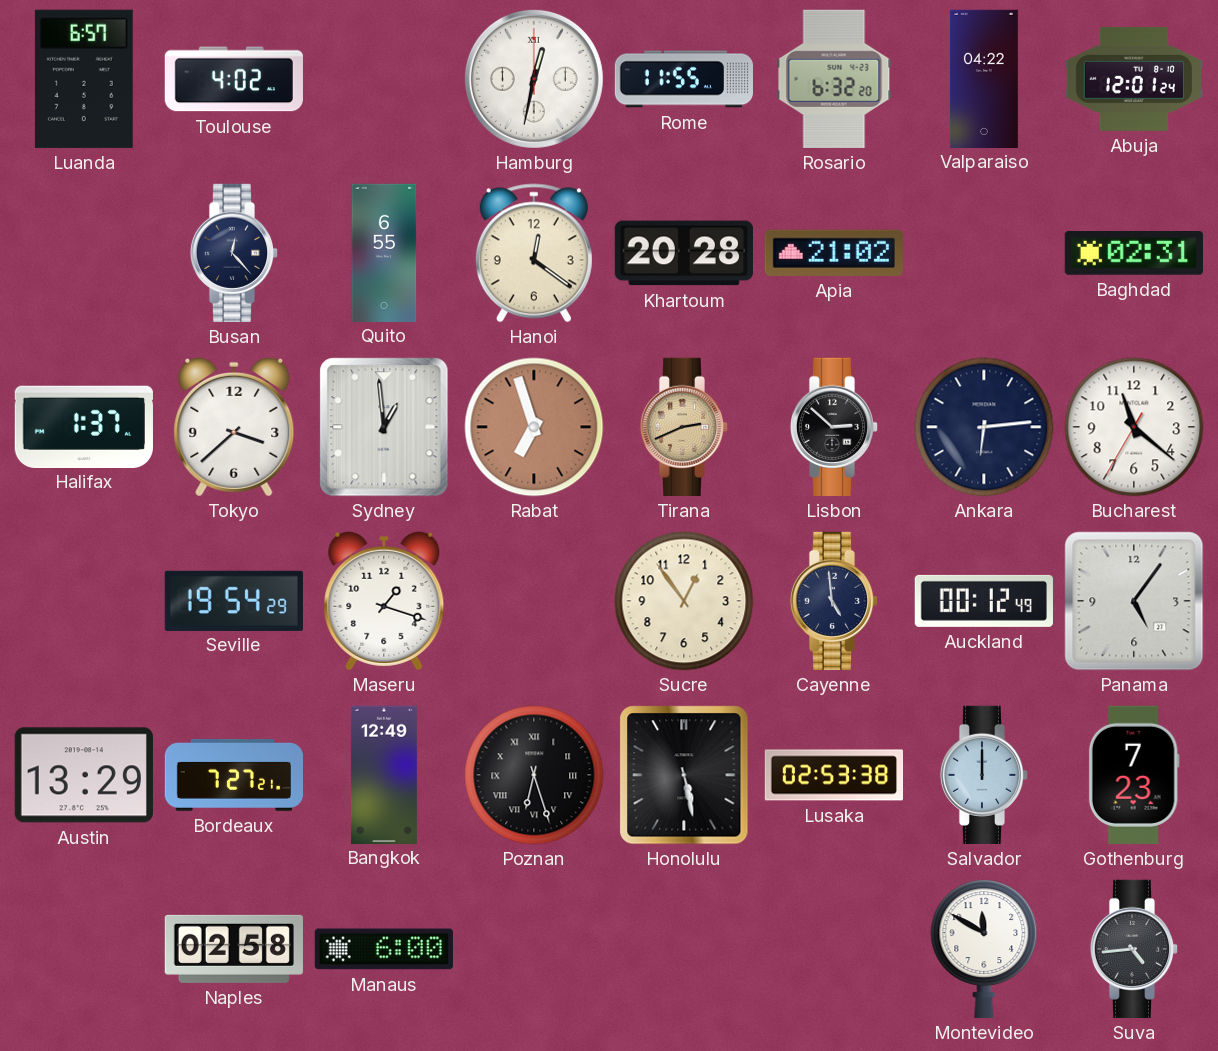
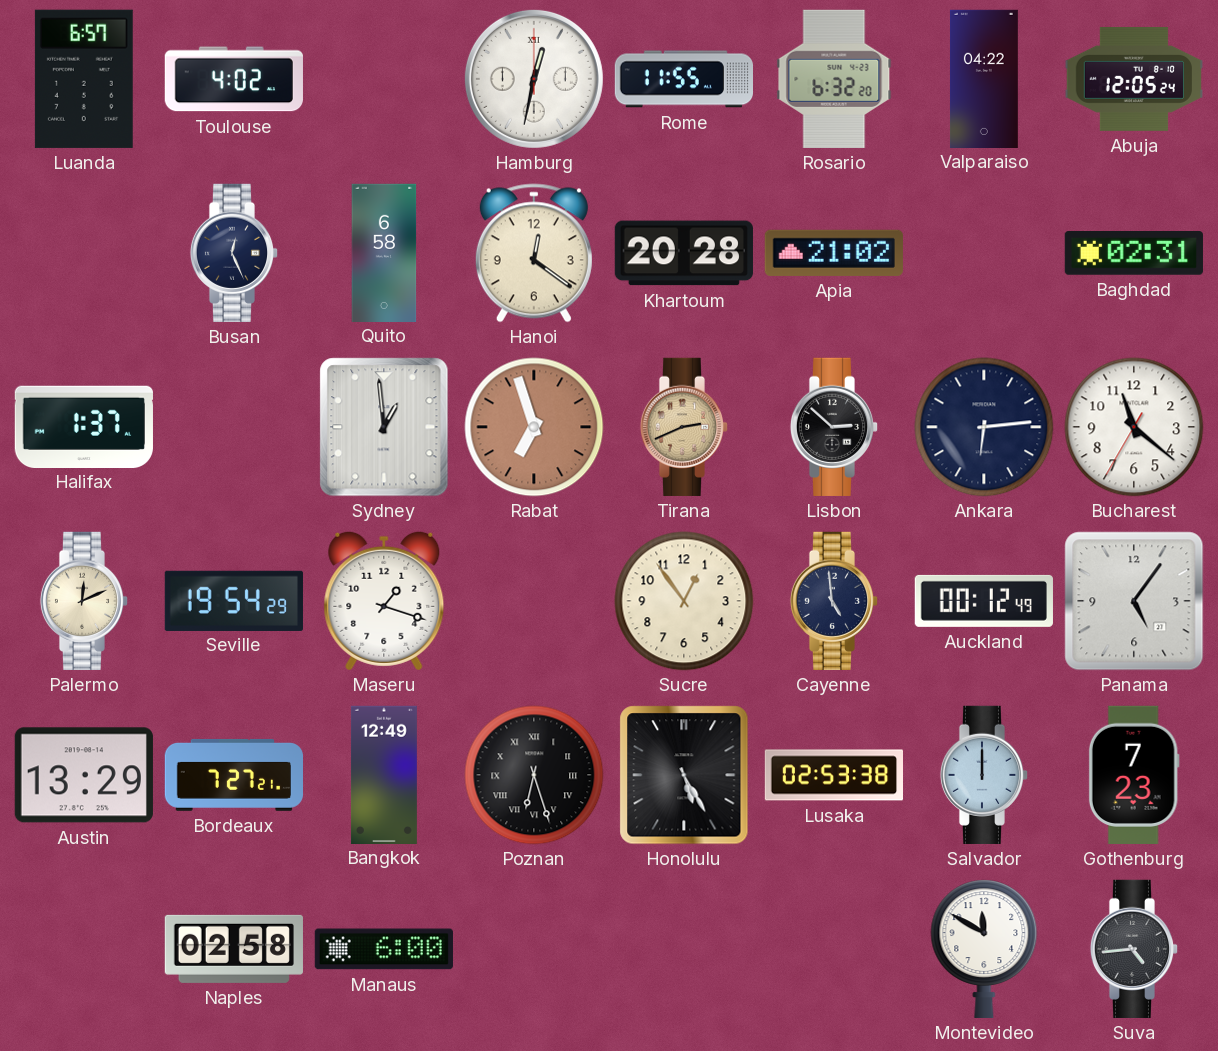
Abuja: 12:01 -> 12:05
Busan: 12:23 -> 12:26
Quito: 6:55 -> 6:58
Tokyo: 3:38 -> none
Palermo: none -> 12:11
Honolulu: 5:28 -> 5:25
